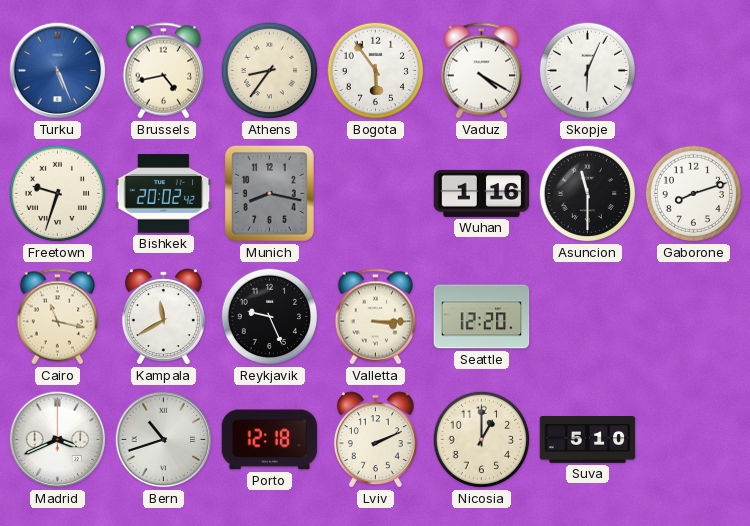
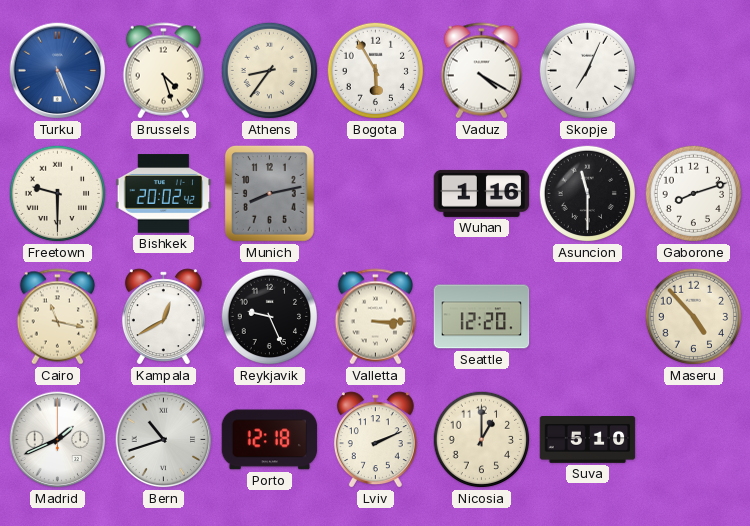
Brussels: 4:43 -> 4:27
Bogota: 5:54 -> 5:55
Skopje: 6:04 -> 7:04
Freetown: 9:33 -> 9:30
Munich: 8:17 -> 8:13
Kampala: 11:40 -> 12:40
Maseru: none -> 4:53
Madrid: 3:41 -> 1:41
